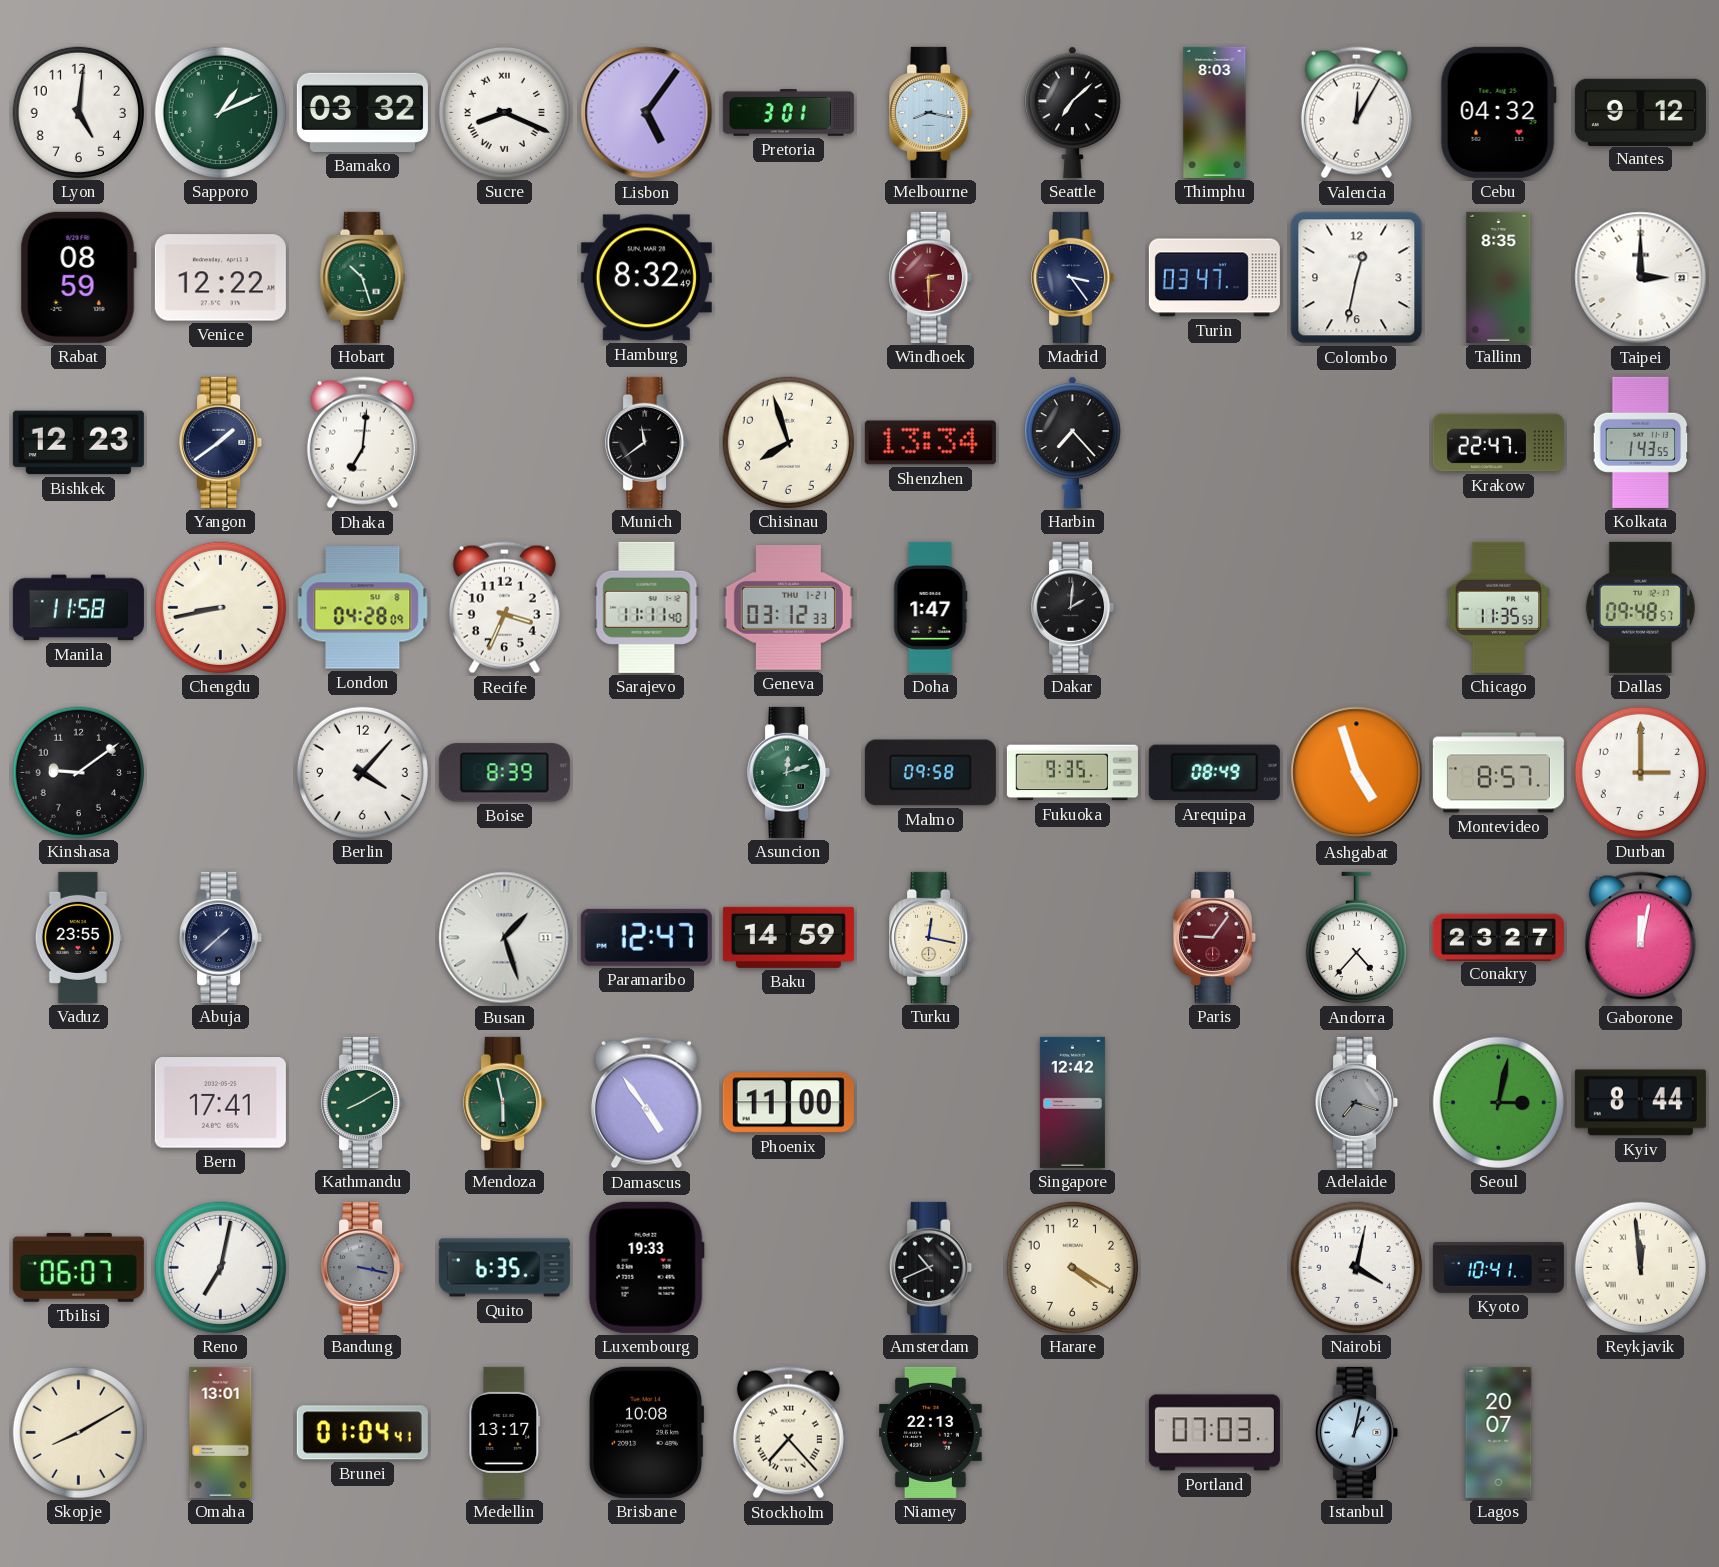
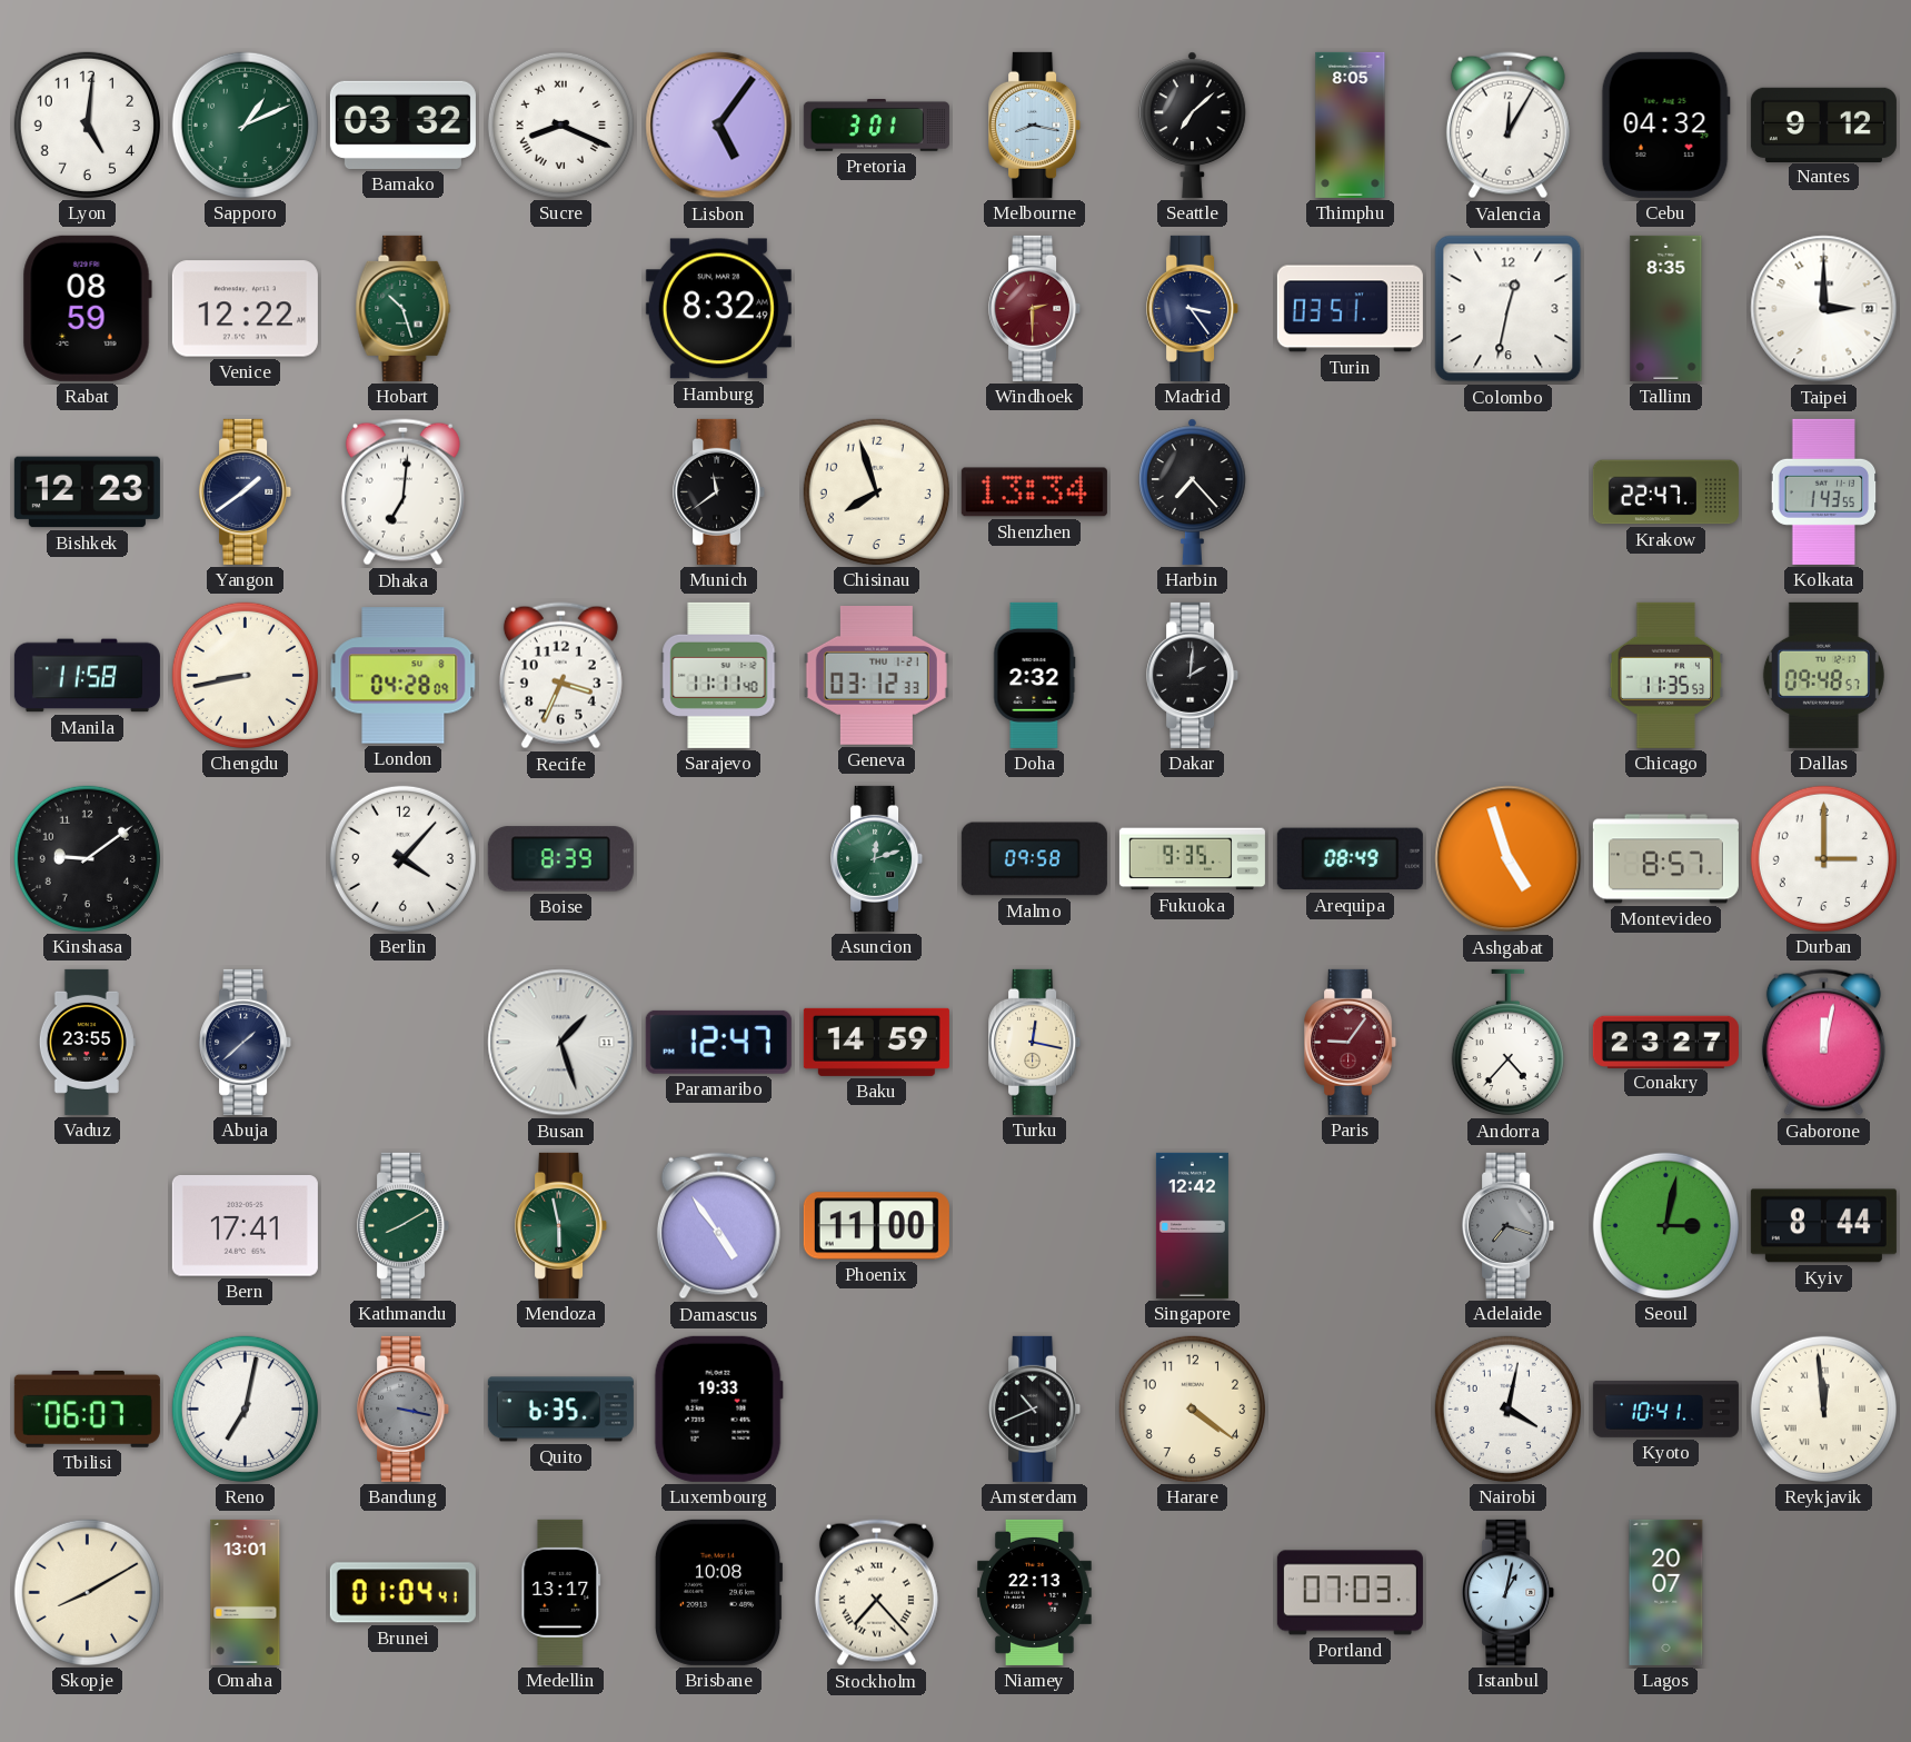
Thimphu: 8:03 -> 8:05
Turin: 03:47 -> 03:51
Doha: 1:47 -> 2:32
Harare: 4:20 -> 4:21
